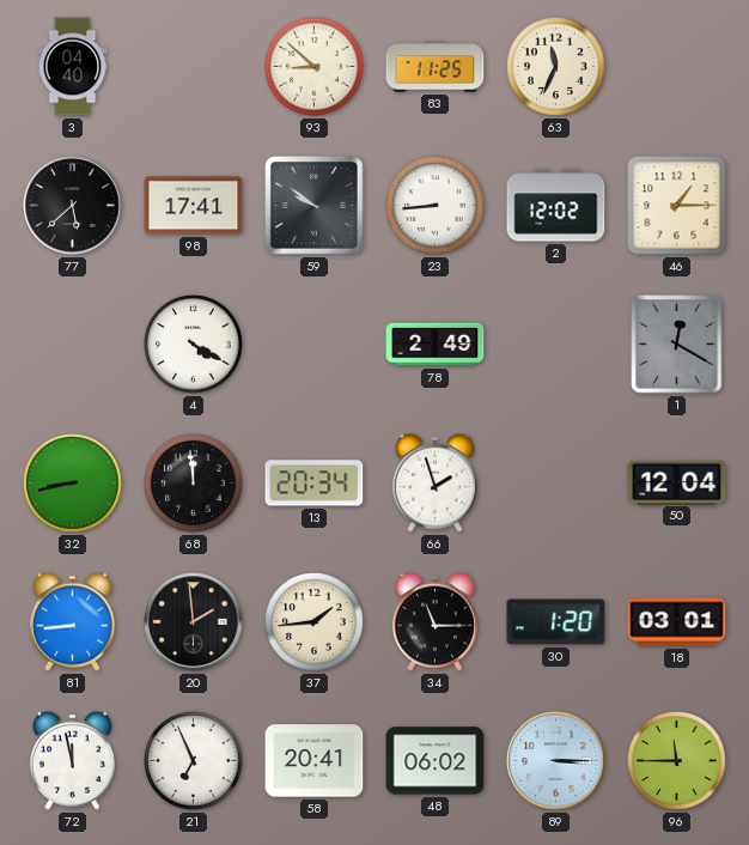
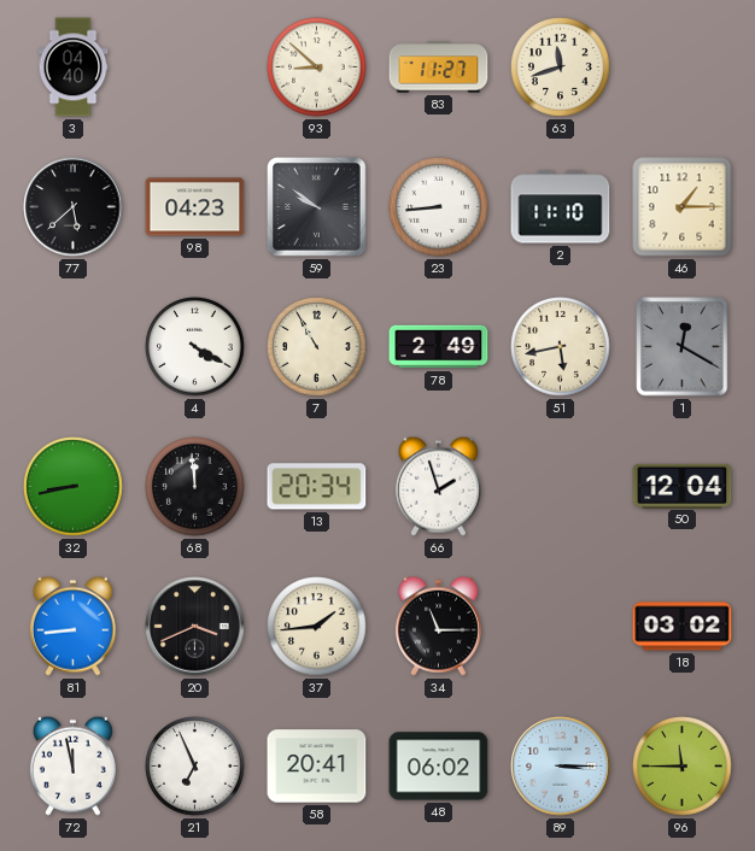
83: 11:25 -> 11:27
63: 11:34 -> 11:42
98: 17:41 -> 04:23
2: 12:02 -> 11:10
7: none -> 10:55
51: none -> 5:43
20: 1:59 -> 3:41
30: 1:20 -> none
18: 03:01 -> 03:02
